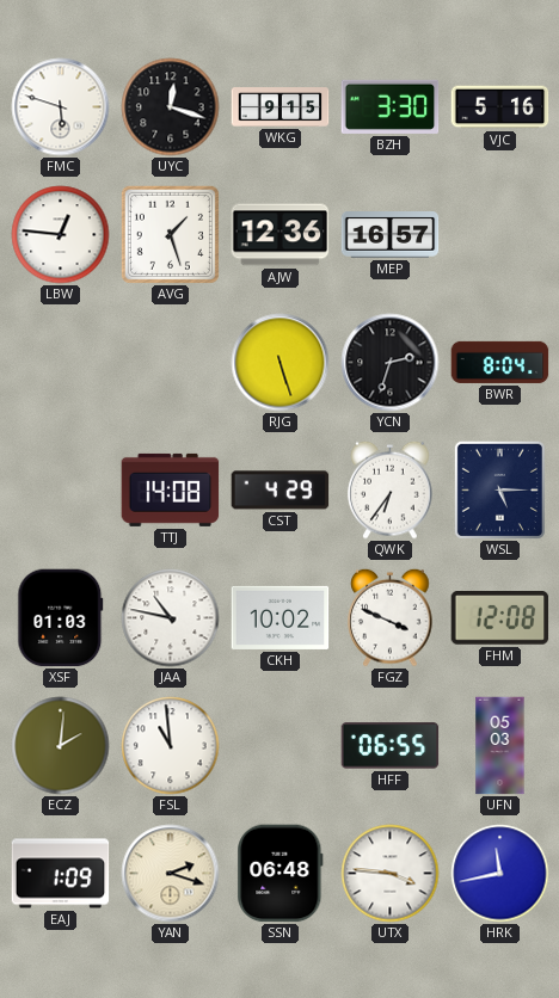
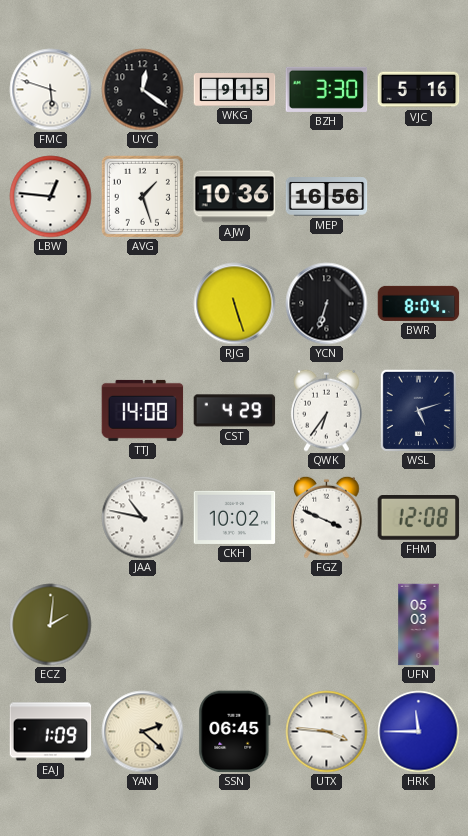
UYC: 12:18 -> 12:21
AJW: 12:36 -> 10:36
MEP: 16:57 -> 16:56
YCN: 2:33 -> 6:33
WSL: 5:15 -> 5:12
XSF: 01:03 -> none
FSL: 10:59 -> none
HFF: 06:55 -> none
YAN: 2:18 -> 2:22
SSN: 06:48 -> 06:45
HRK: 11:43 -> 11:45
